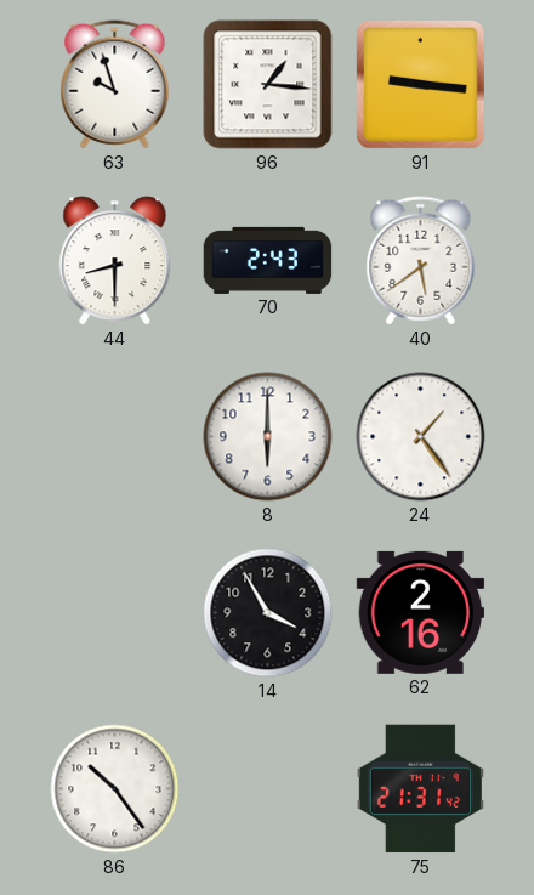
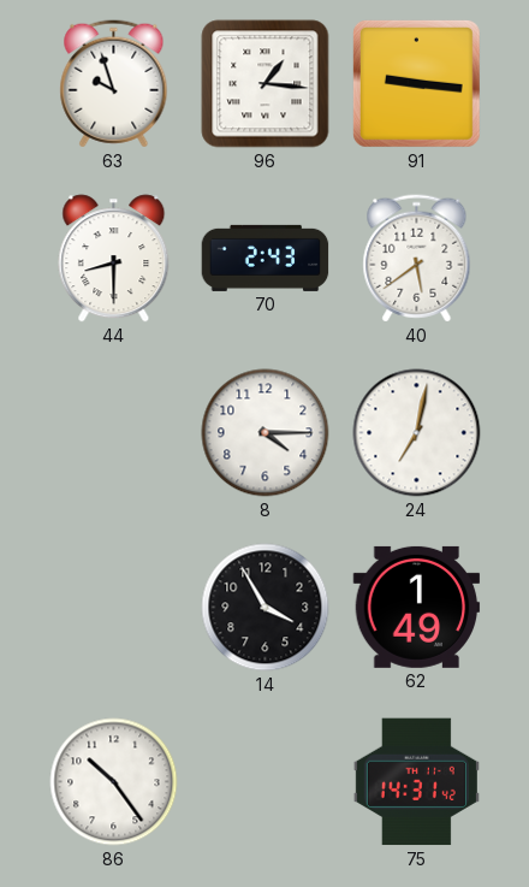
8: 6:00 -> 4:15
24: 1:24 -> 7:02
62: 2:16 -> 1:49
75: 21:31 -> 14:31
